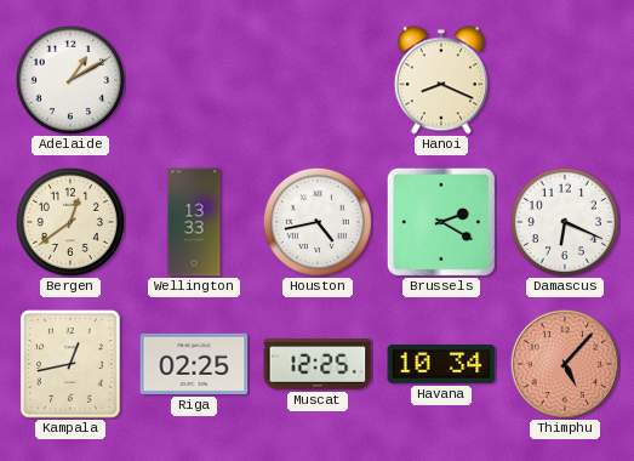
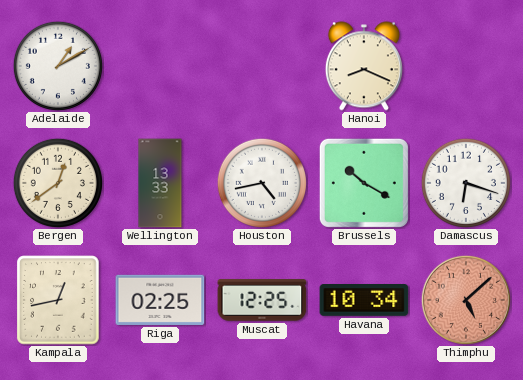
Brussels: 2:20 -> 10:20
Damascus: 6:19 -> 6:18
Thimphu: 5:07 -> 5:08
